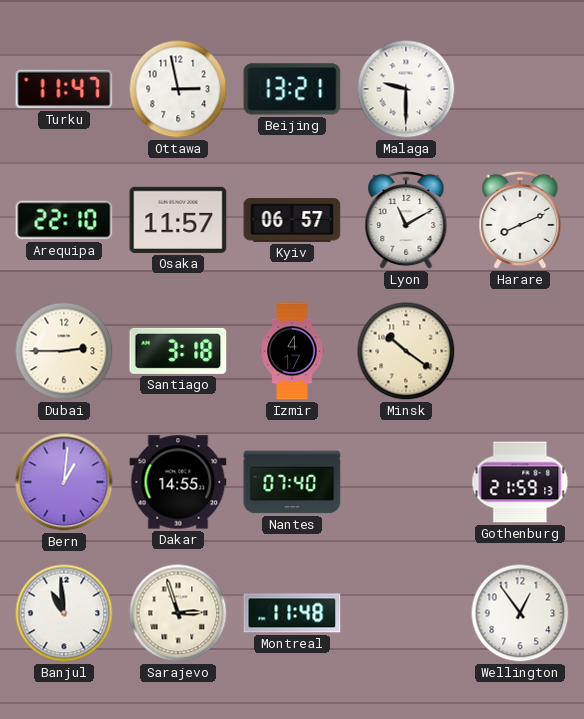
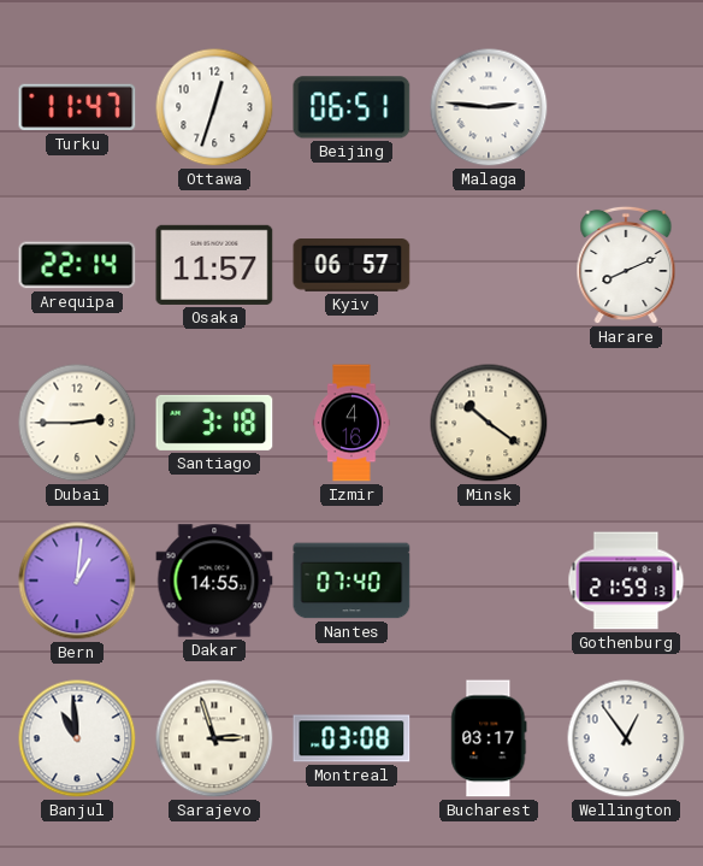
Ottawa: 2:58 -> 12:33
Beijing: 13:21 -> 06:51
Malaga: 9:30 -> 2:46
Arequipa: 22:10 -> 22:14
Lyon: 11:10 -> none
Izmir: 4:17 -> 4:16
Montreal: 11:48 -> 03:08
Bucharest: none -> 03:17
